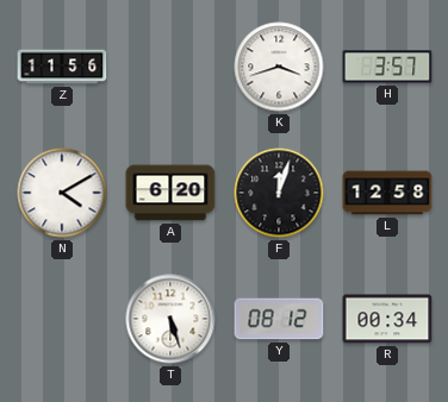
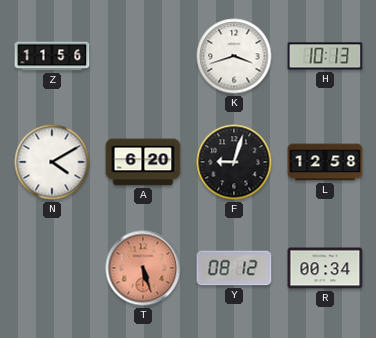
H: 3:57 -> 10:13
F: 12:03 -> 9:03
T dial: white -> salmon
